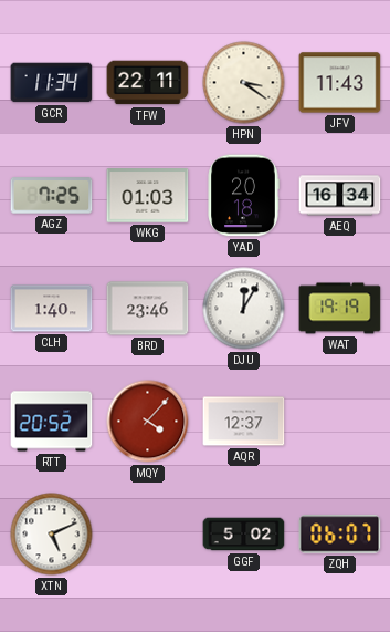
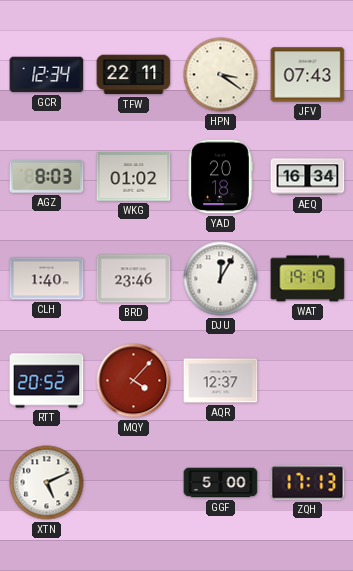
GCR: 11:34 -> 12:34
JFV: 11:43 -> 07:43
AGZ: 7:25 -> 8:03
WKG: 01:03 -> 01:02
GGF: 5:02 -> 5:00
ZQH: 06:07 -> 17:13
